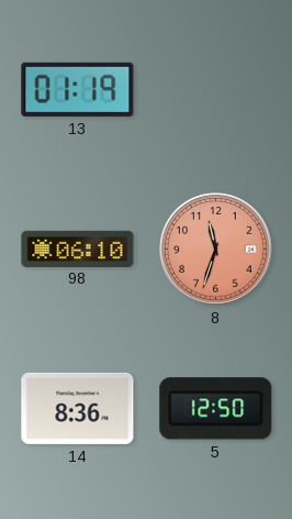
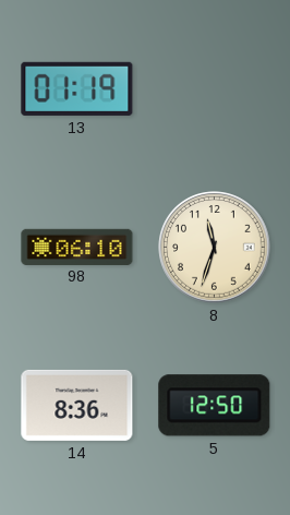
8 dial: salmon -> cream
